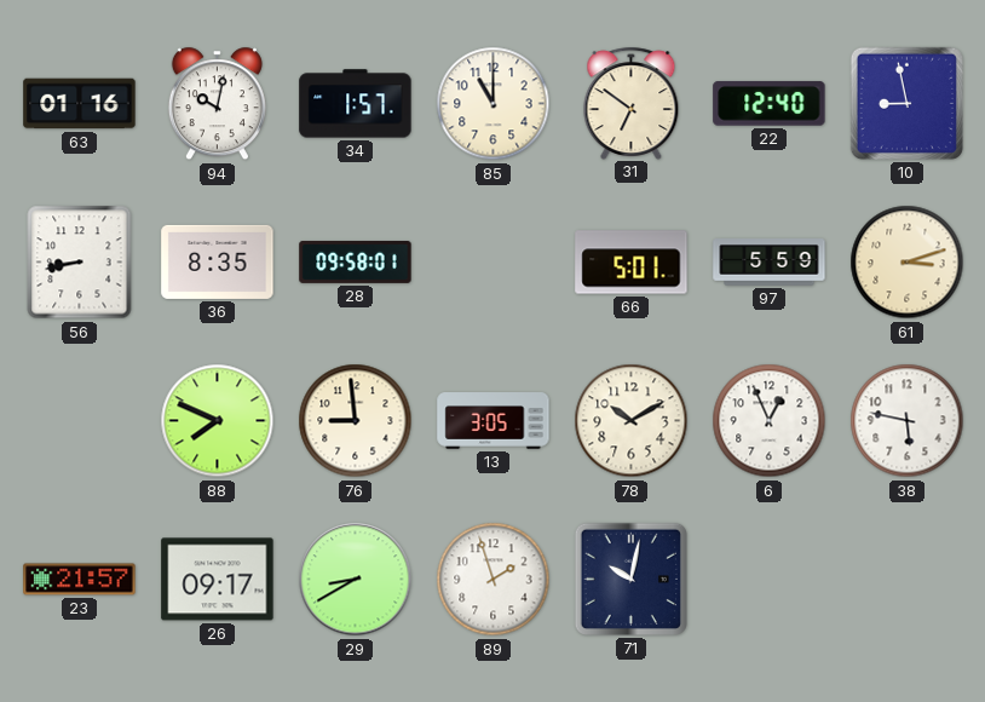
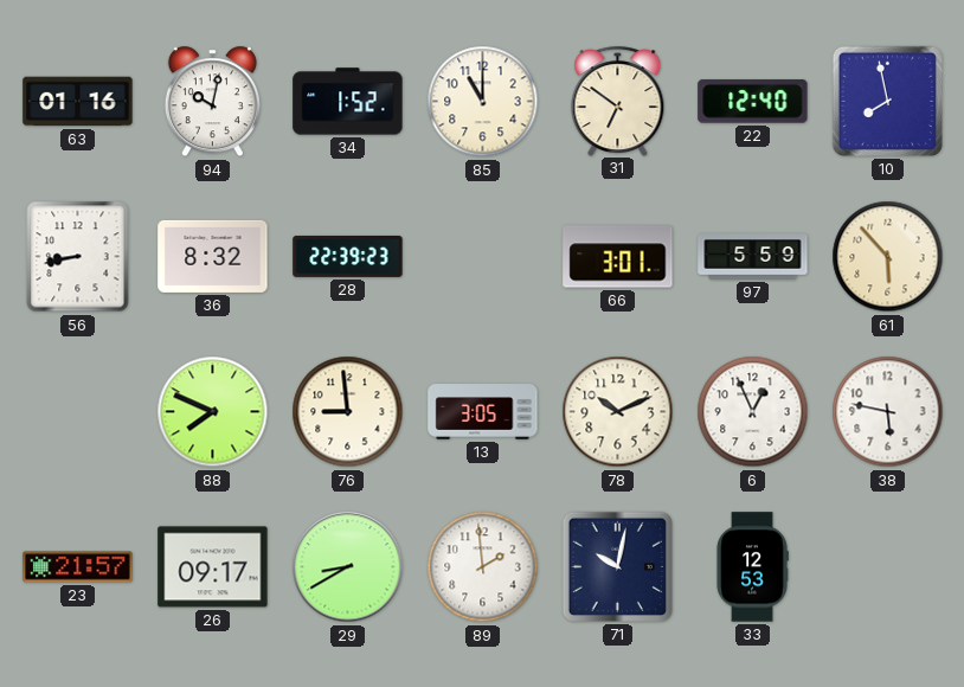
34: 1:57 -> 1:52
10: 8:58 -> 7:58
36: 8:35 -> 8:32
28: 09:58 -> 22:39
66: 5:01 -> 3:01
61: 3:12 -> 5:53
78: 10:10 -> 10:11
89: 1:57 -> 1:59
33: none -> 12:53
